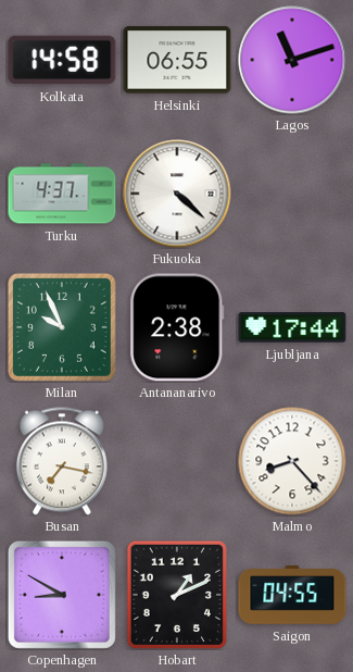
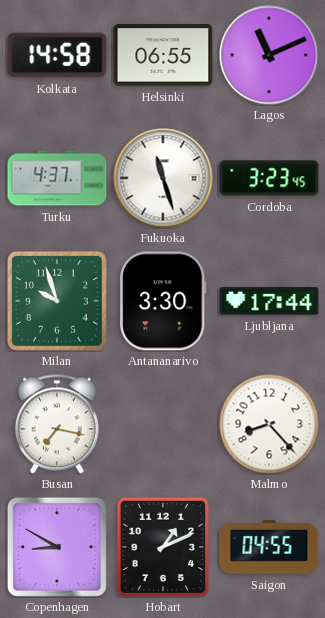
Lagos: 11:12 -> 11:11
Fukuoka: 4:22 -> 11:27
Cordoba: none -> 3:23
Milan: 9:56 -> 9:57
Antananarivo: 2:38 -> 3:30
